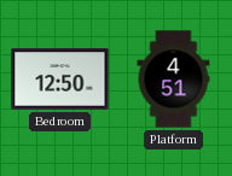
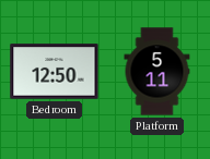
Platform: 4:51 -> 5:11
